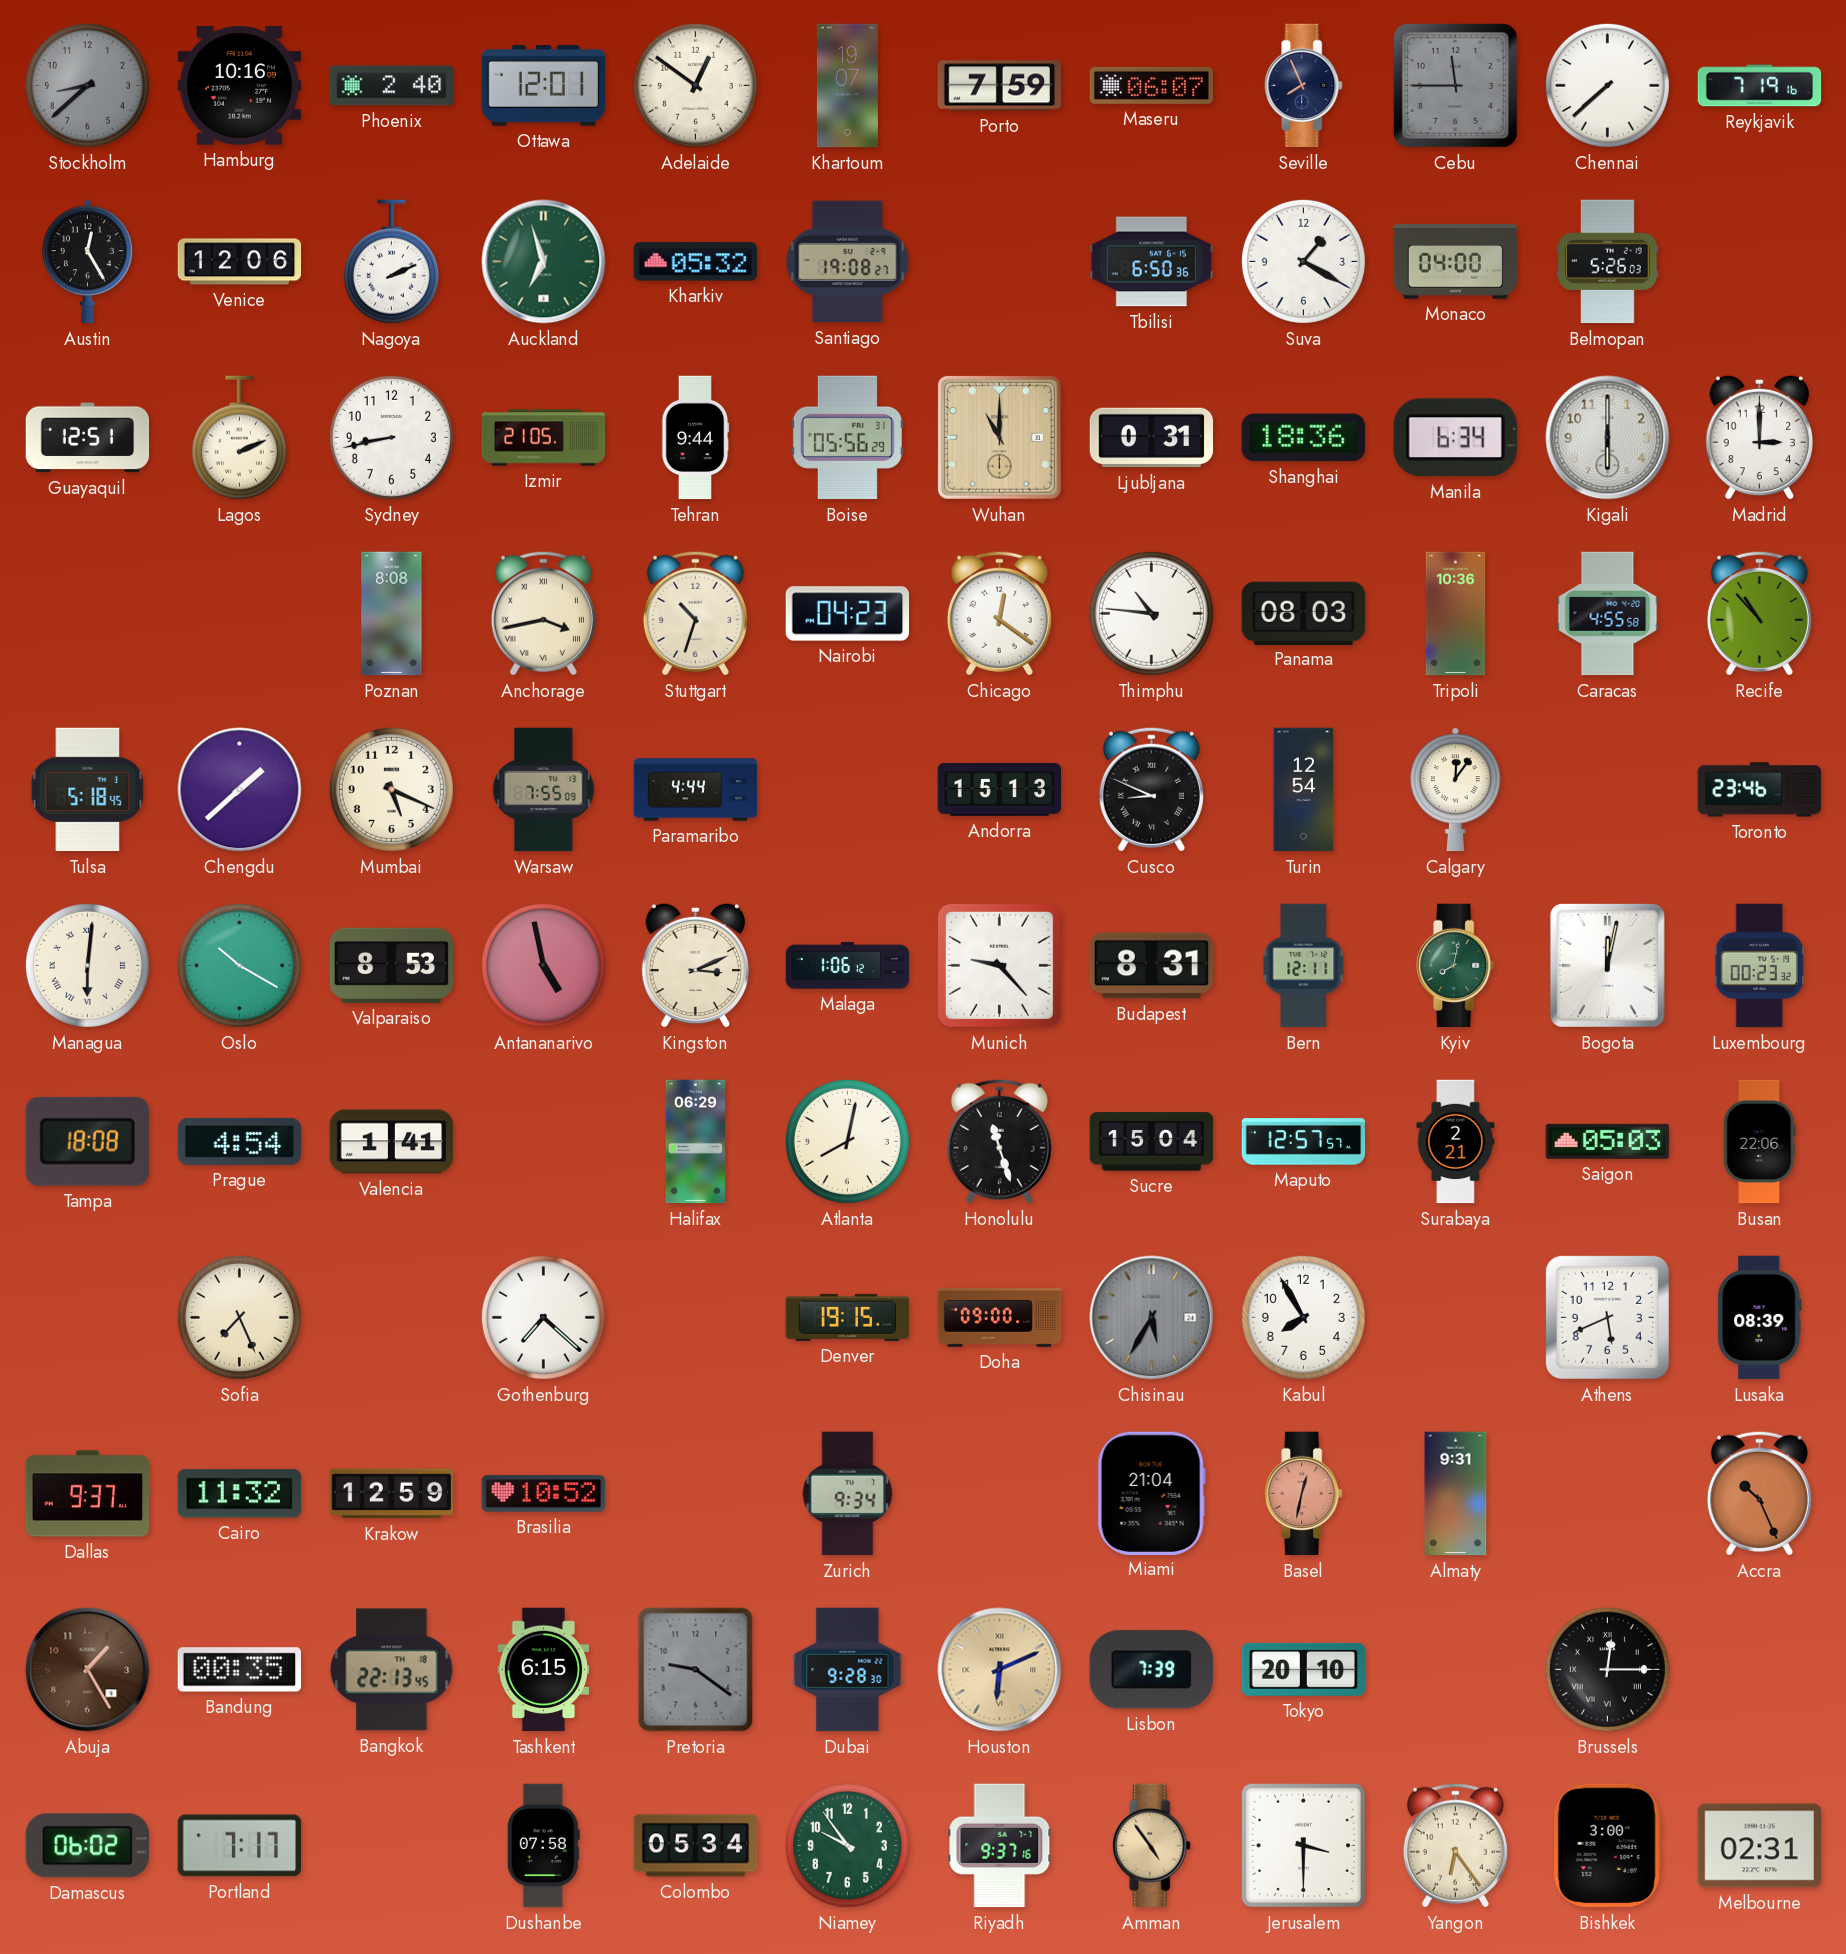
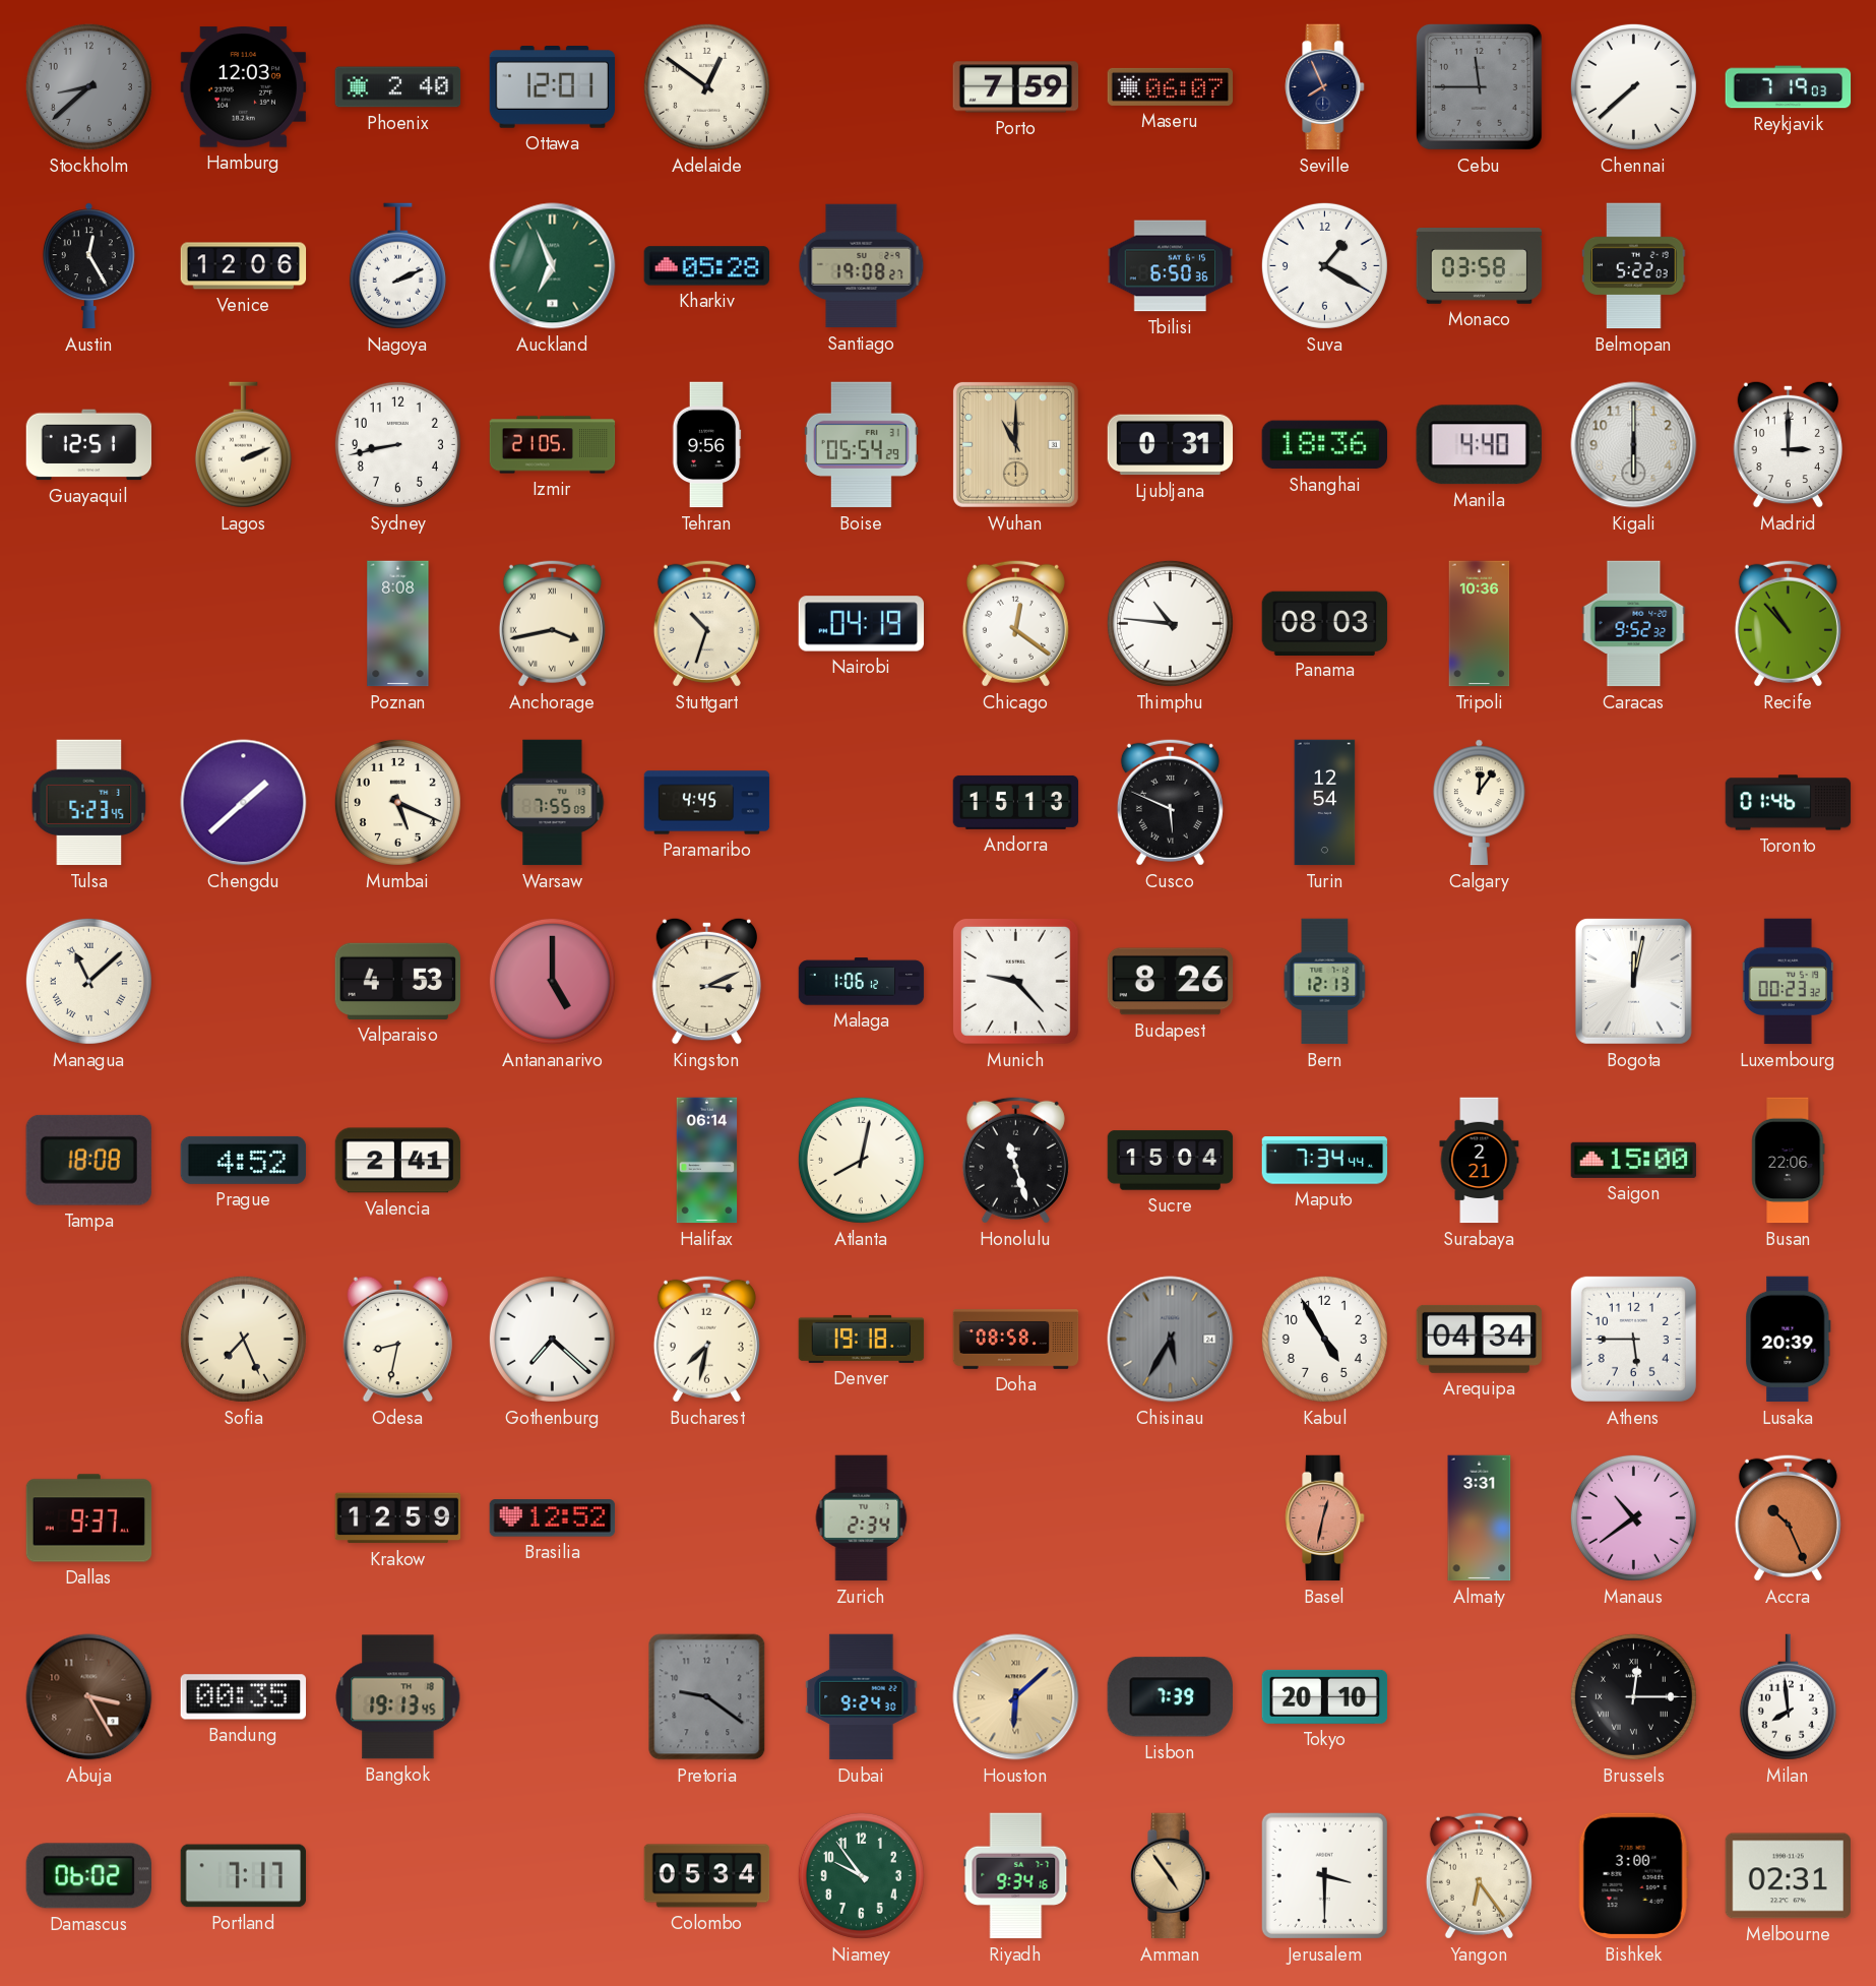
Hamburg: 10:16 -> 12:03
Khartoum: 19:07 -> none
Reykjavik: 7:19:16 -> 7:19:03
Auckland: 6:57 -> 6:56
Kharkiv: 05:32 -> 05:28
Monaco: 04:00 -> 03:58
Belmopan: 5:26 -> 5:22
Tehran: 9:44 -> 9:56
Boise: 05:56 -> 05:54
Manila: 6:34 -> 4:40
Nairobi: 04:23 -> 04:19
Caracas: 4:55 -> 9:52
Tulsa: 5:18 -> 5:23
Paramaribo: 4:44 -> 4:45
Cusco: 8:49 -> 5:49
Toronto: 23:46 -> 01:46
Managua: 6:01 -> 11:08
Oslo: 10:20 -> none
Valparaiso: 8:53 -> 4:53
Antananarivo: 4:58 -> 5:00
Budapest: 8:31 -> 8:26
Bern: 12:11 -> 12:13
Kyiv: 8:02 -> none
Prague: 4:54 -> 4:52
Valencia: 1:41 -> 2:41
Halifax: 06:29 -> 06:14
Maputo: 12:57 -> 7:34
Saigon: 05:03 -> 15:00
Odesa: none -> 8:32
Bucharest: none -> 7:32
Denver: 19:15 -> 19:18
Doha: 09:00 -> 08:58
Kabul: 7:55 -> 4:55
Arequipa: none -> 04:34
Athens: 5:41 -> 5:45
Lusaka: 08:39 -> 20:39
Cairo: 11:32 -> none
Brasilia: 10:52 -> 12:52
Zurich: 9:34 -> 2:34
Miami: 21:04 -> none
Almaty: 9:31 -> 3:31
Manaus: none -> 10:39
Abuja: 1:25 -> 3:25
Bangkok: 22:13 -> 19:13
Tashkent: 6:15 -> none
Dubai: 9:28 -> 9:24
Houston: 6:11 -> 6:08
Milan: none -> 7:59
Dushanbe: 07:58 -> none
Riyadh: 9:37 -> 9:34
